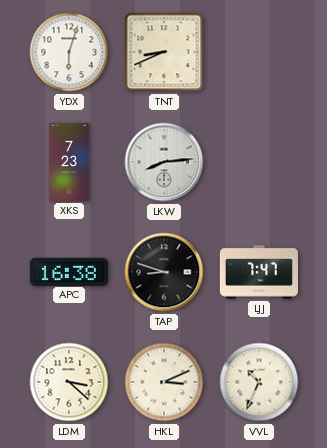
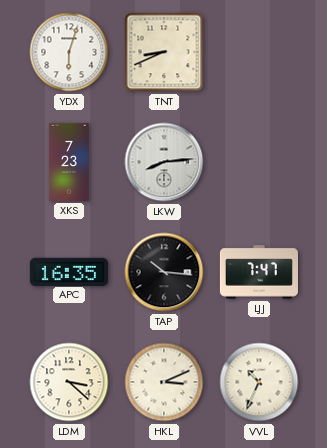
APC: 16:38 -> 16:35
TAP: 8:48 -> 10:16
